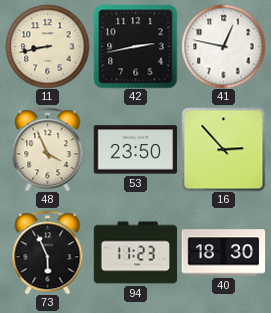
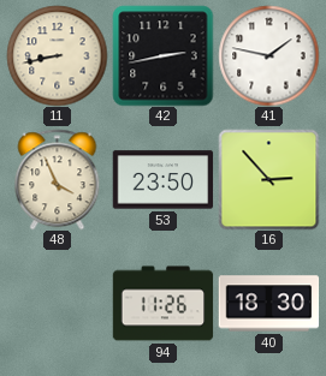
41: 12:47 -> 1:47
73: 5:56 -> none
94: 11:23 -> 11:26
